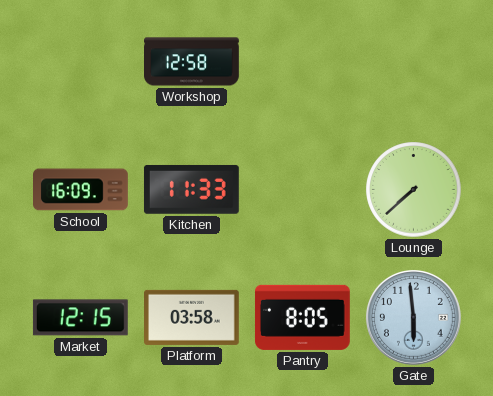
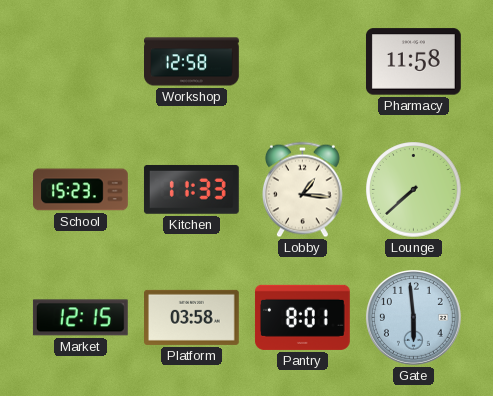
Pharmacy: none -> 11:58
School: 16:09 -> 15:23
Lobby: none -> 1:16
Pantry: 8:05 -> 8:01
